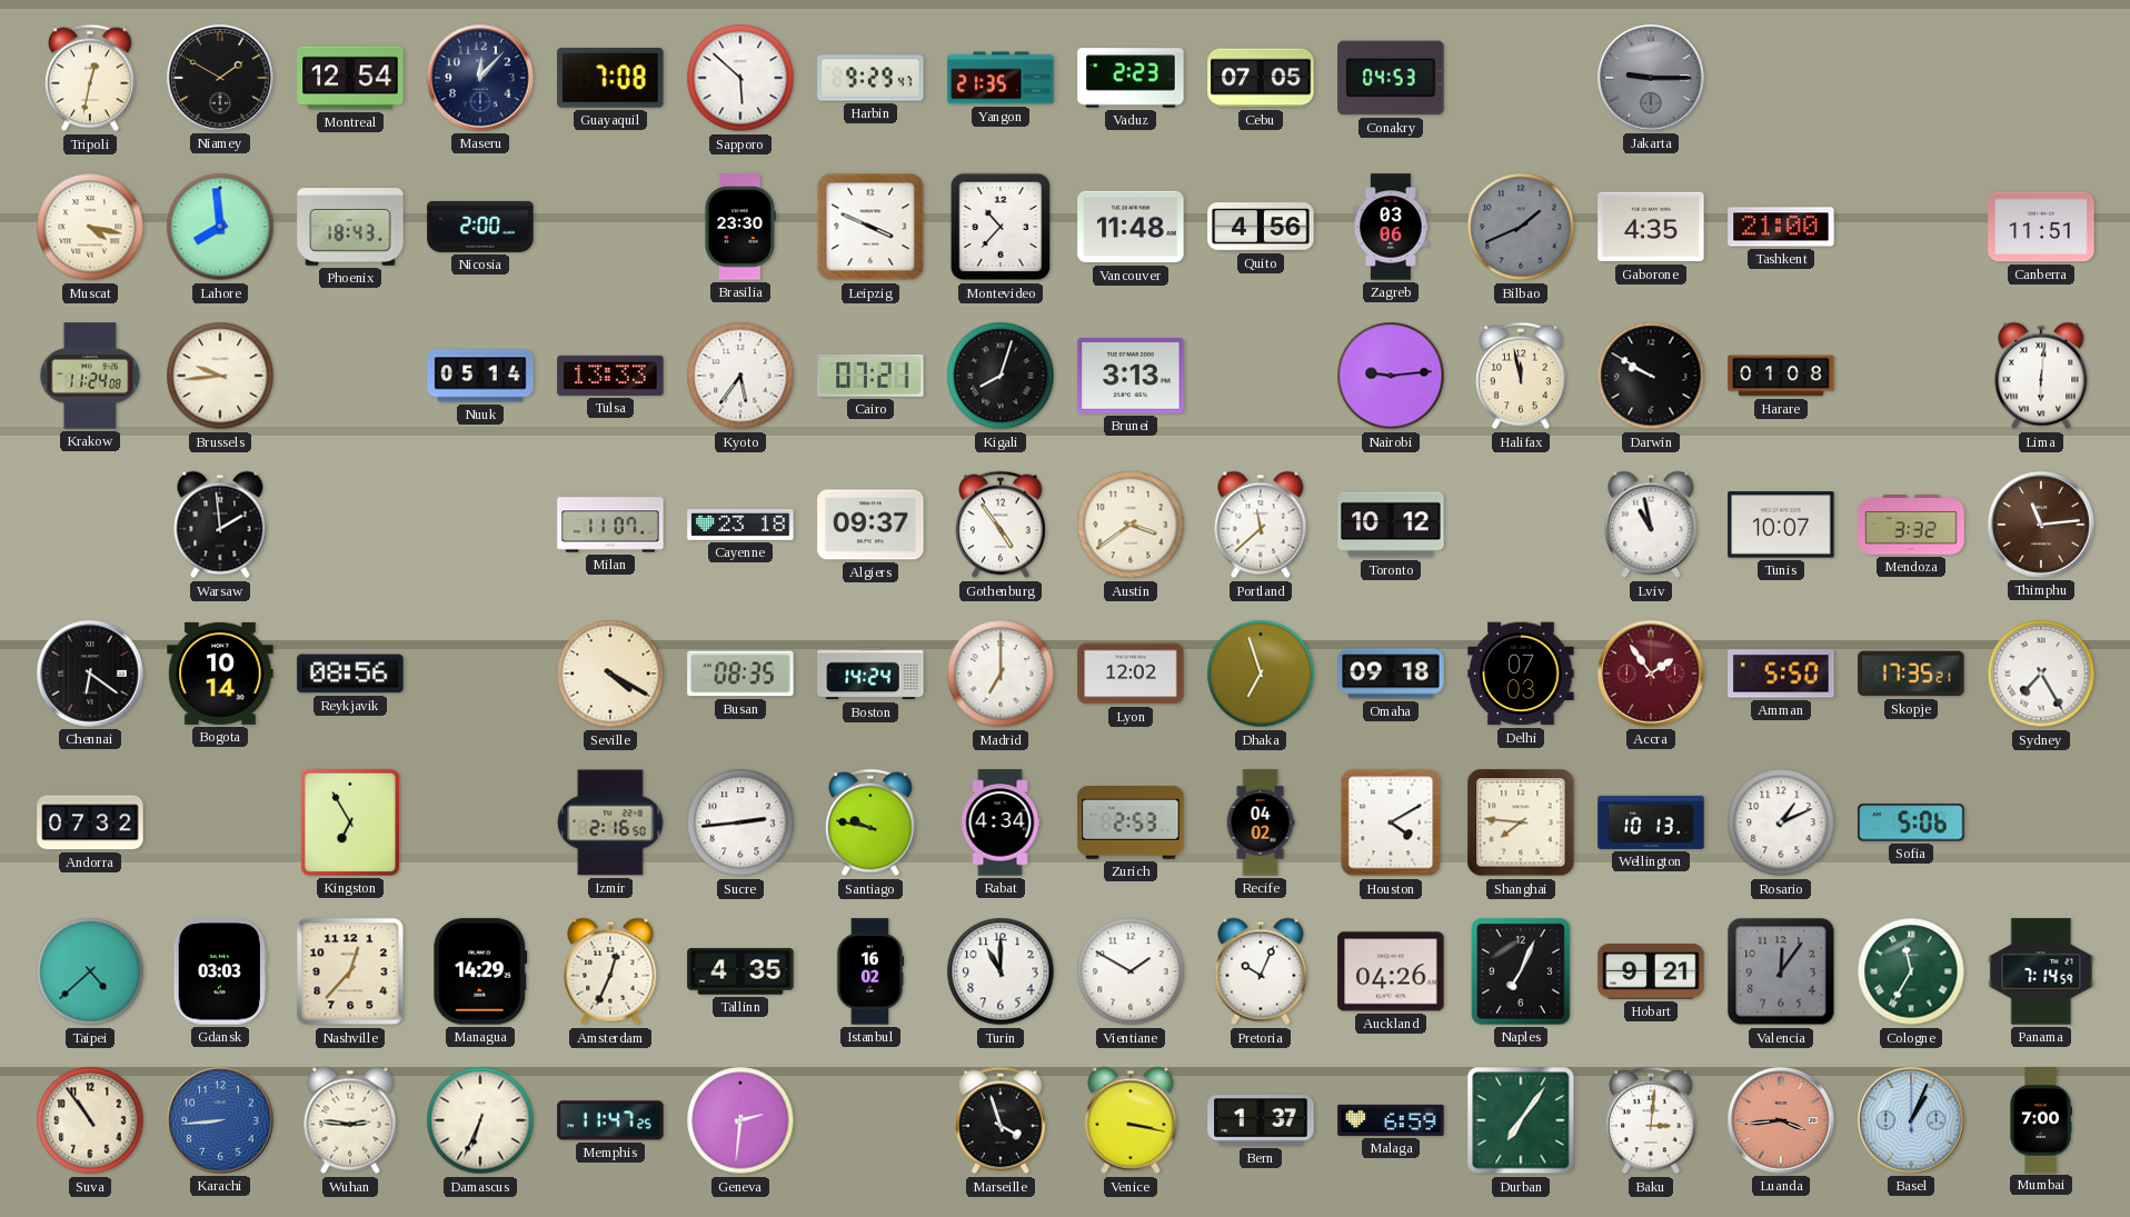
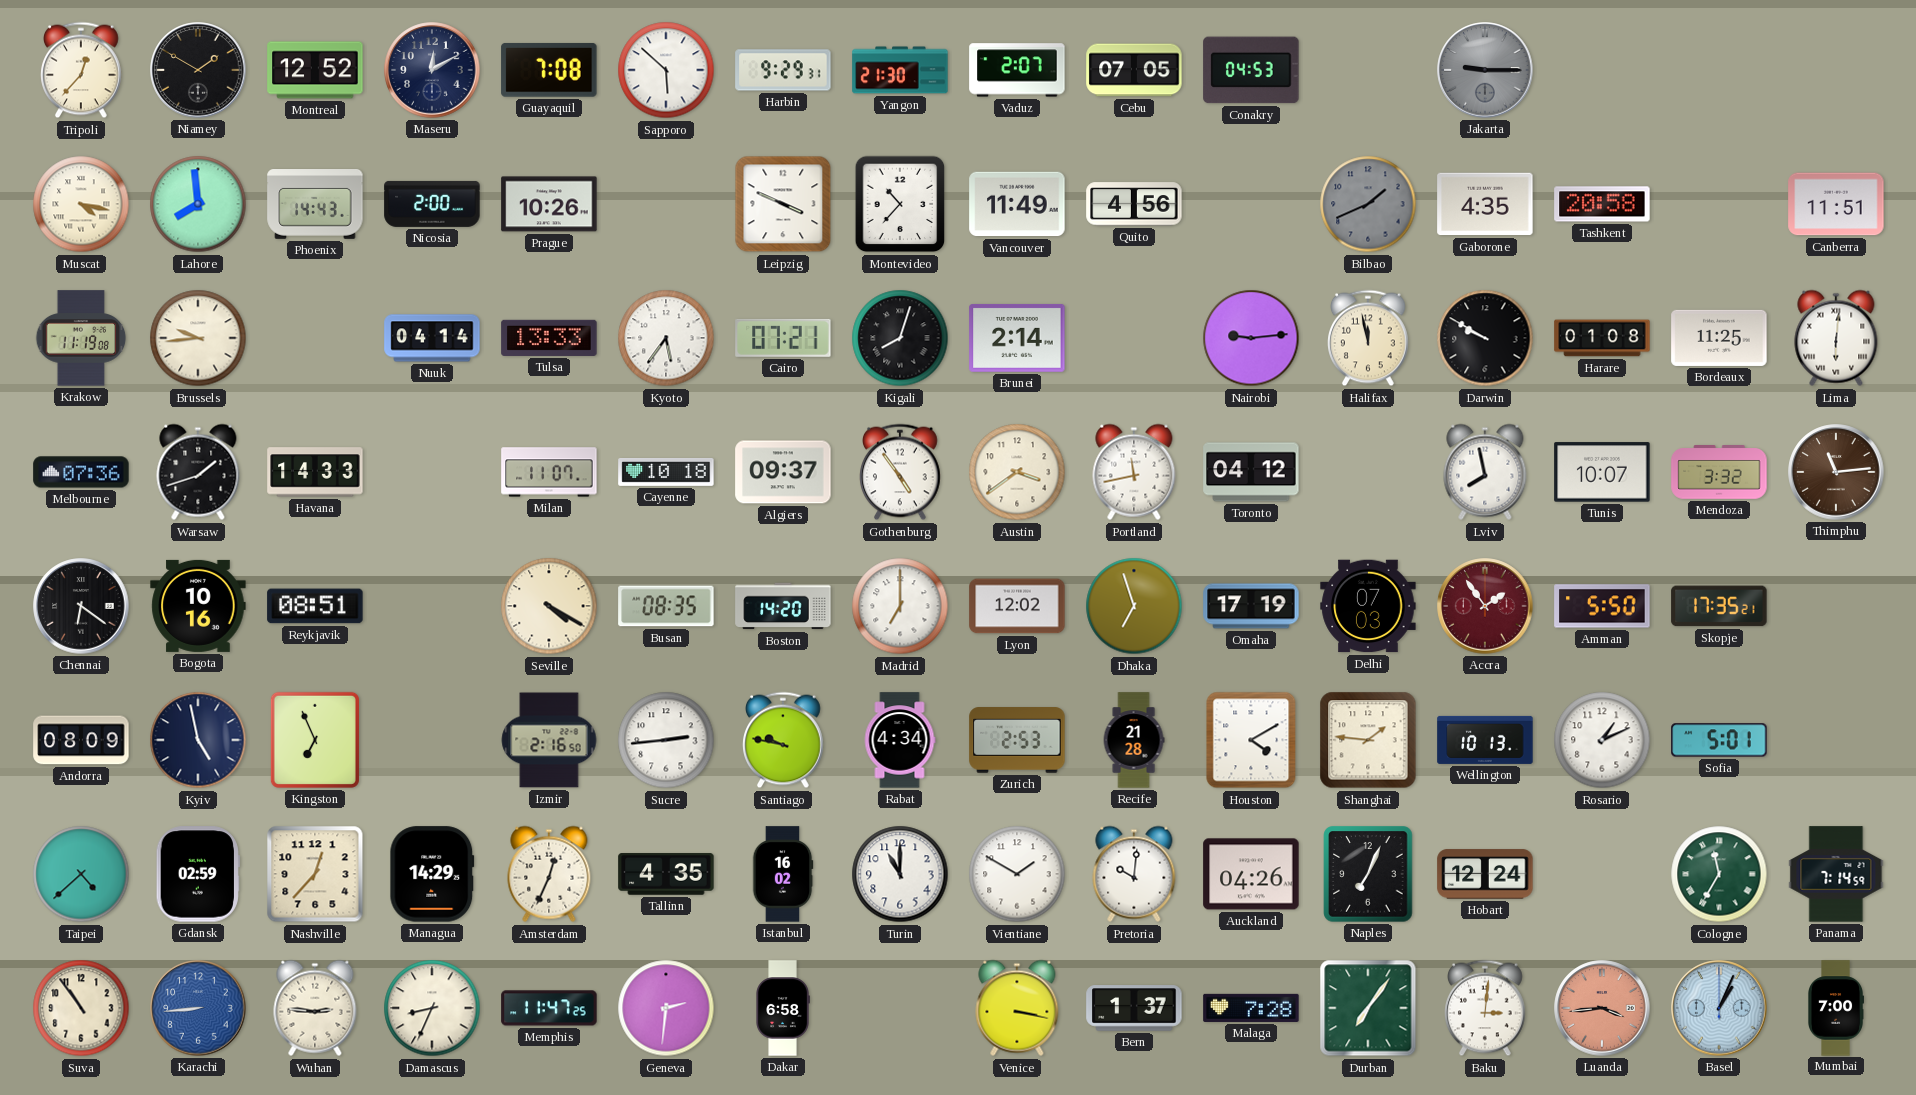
Tripoli: 12:32 -> 12:37
Montreal: 12:54 -> 12:52
Maseru: 12:07 -> 12:10
Harbin: 9:29:47 -> 9:29:31
Yangon: 21:35 -> 21:30
Vaduz: 2:23 -> 2:07
Phoenix: 18:43 -> 14:43
Prague: none -> 10:26
Brasilia: 23:30 -> none
Vancouver: 11:48 -> 11:49
Zagreb: 03:06 -> none
Tashkent: 21:00 -> 20:58
Krakow: 11:24 -> 11:19
Nuuk: 05:14 -> 04:14
Brunei: 3:13 -> 2:14
Bordeaux: none -> 11:25
Melbourne: none -> 07:36
Warsaw: 1:59 -> 1:42
Havana: none -> 14:33
Cayenne: 23:18 -> 10:18
Portland: 11:38 -> 11:43
Toronto: 10:12 -> 04:12
Lviv: 10:58 -> 7:58
Bogota: 10:14 -> 10:16
Reykjavik: 08:56 -> 08:51
Boston: 14:24 -> 14:20
Omaha: 09:18 -> 17:19
Sydney: 7:25 -> none
Andorra: 07:32 -> 08:09
Kyiv: none -> 4:58
Kingston: 6:55 -> 6:56
Recife: 04:02 -> 21:28
Shanghai: 7:46 -> 1:46
Sofia: 5:06 -> 5:01
Gdansk: 03:03 -> 02:59
Pretoria: 10:04 -> 10:01
Hobart: 9:21 -> 12:24
Valencia: 12:06 -> none
Damascus: 6:34 -> 8:34
Dakar: none -> 6:58
Marseille: 3:57 -> none
Malaga: 6:59 -> 7:28
